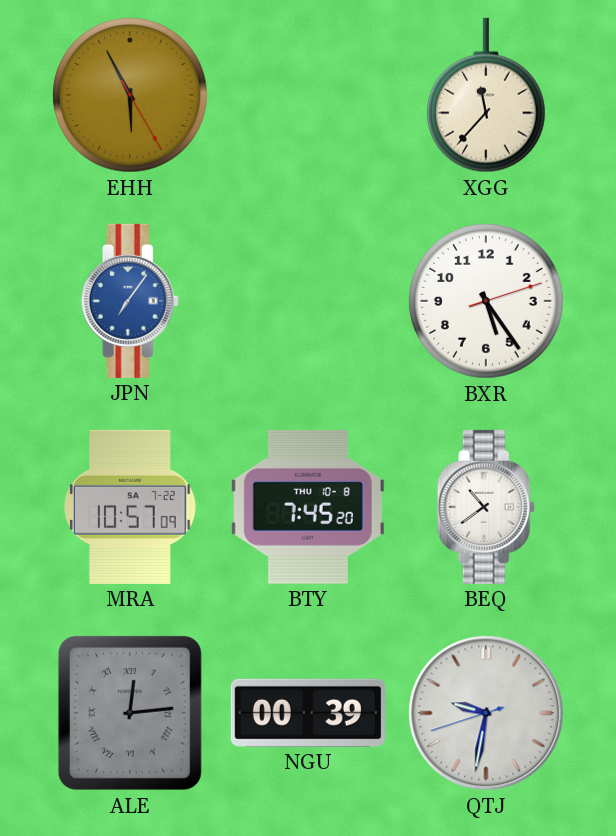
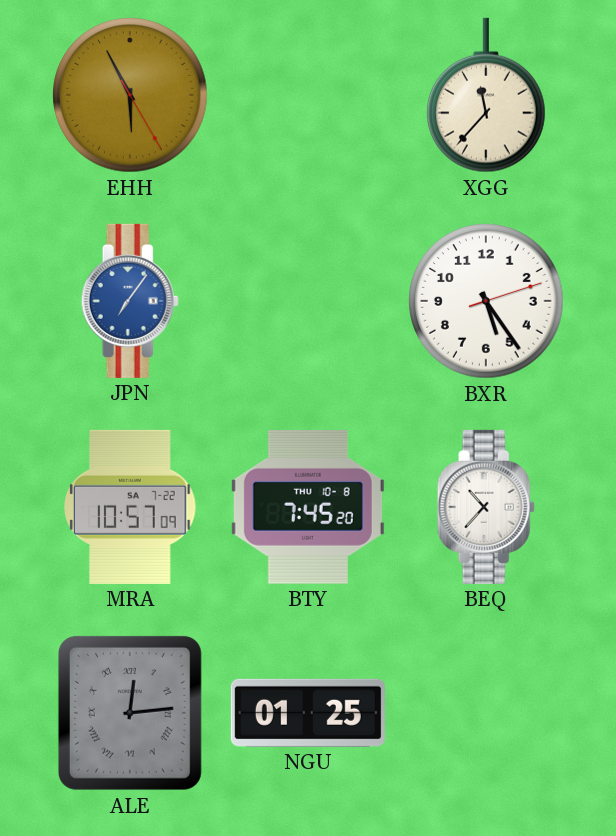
BEQ: 10:39 -> 10:37
NGU: 00:39 -> 01:25
QTJ: 9:31 -> none
